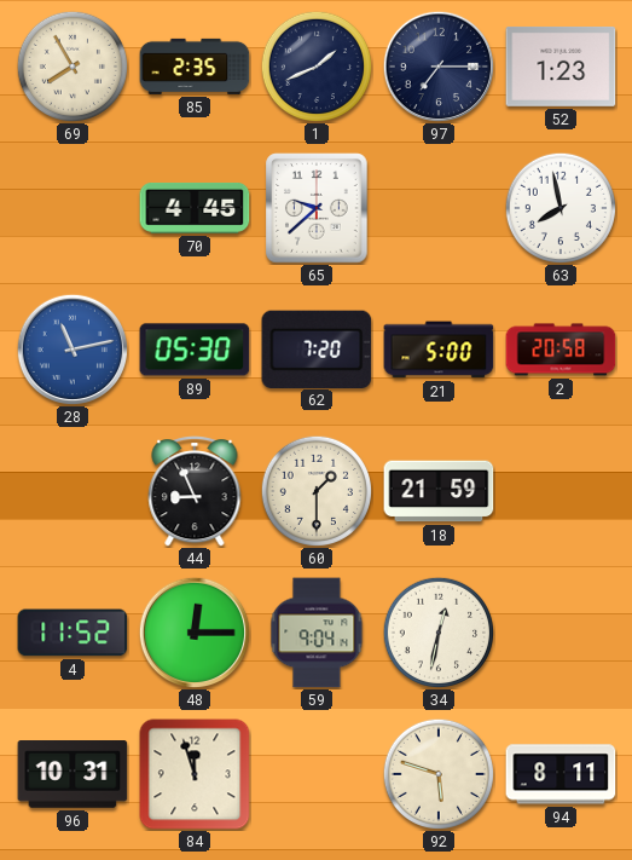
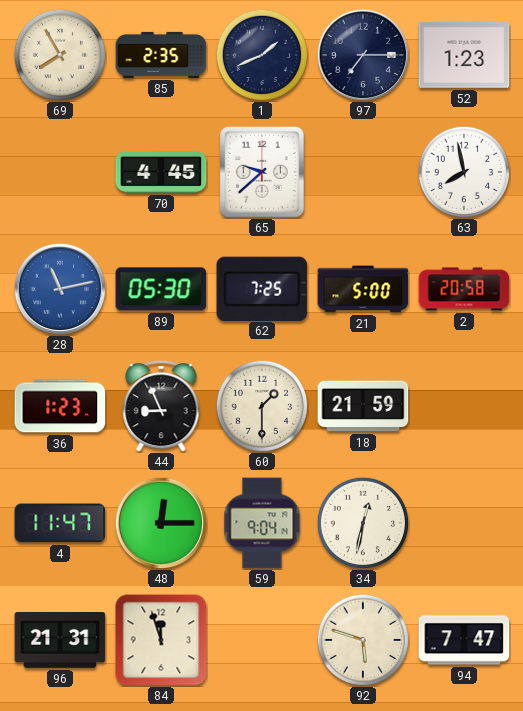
62: 7:20 -> 7:25
36: none -> 1:23
4: 11:52 -> 11:47
96: 10:31 -> 21:31
94: 8:11 -> 7:47
